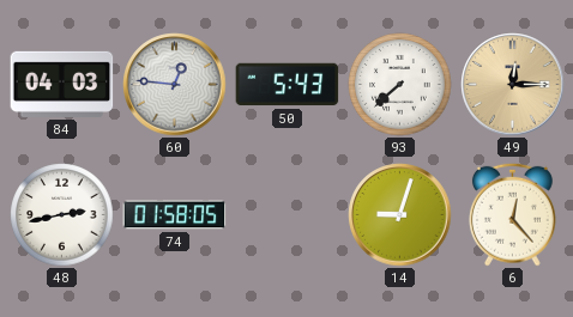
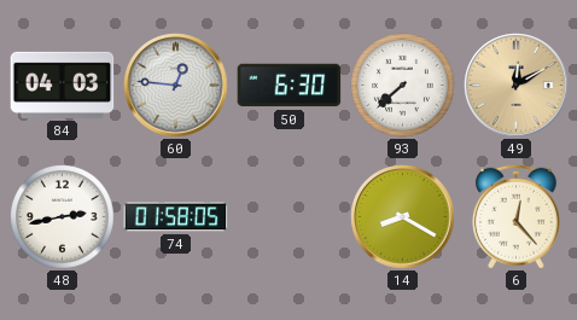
50: 5:43 -> 6:30
49: 12:15 -> 12:10
14: 9:03 -> 8:20
